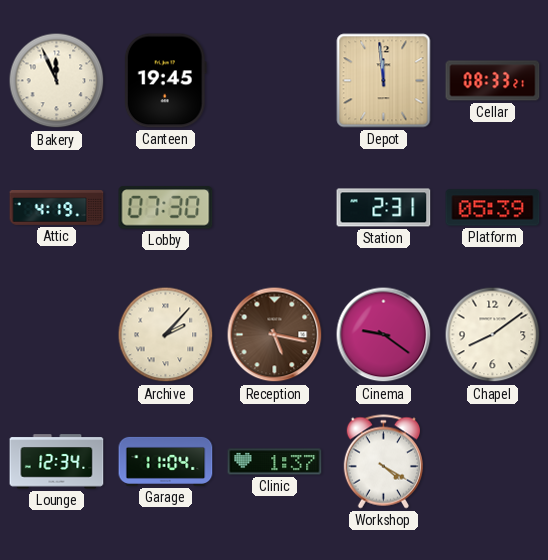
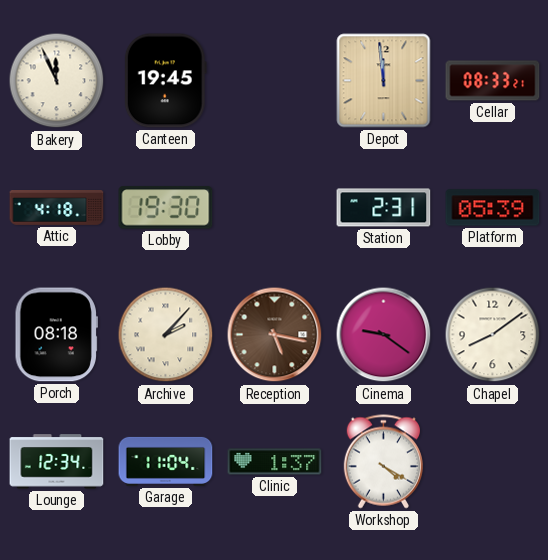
Attic: 4:19 -> 4:18
Lobby: 07:30 -> 19:30
Porch: none -> 08:18
